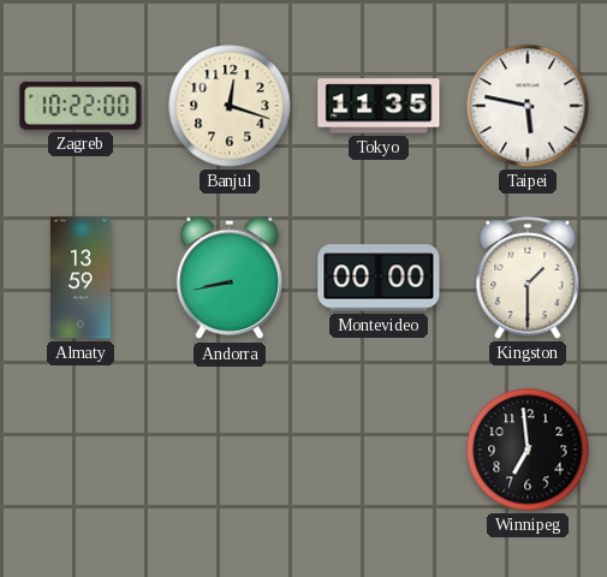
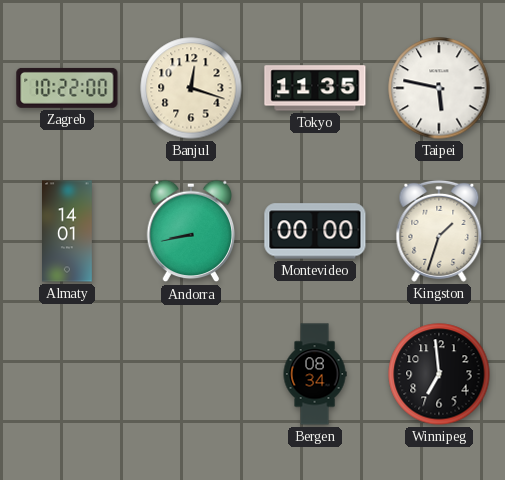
Almaty: 13:59 -> 14:01
Kingston: 1:30 -> 1:33
Bergen: none -> 08:34
